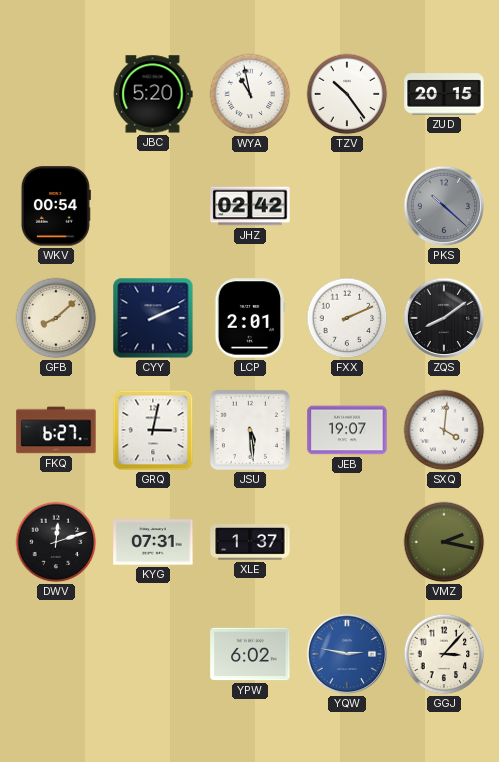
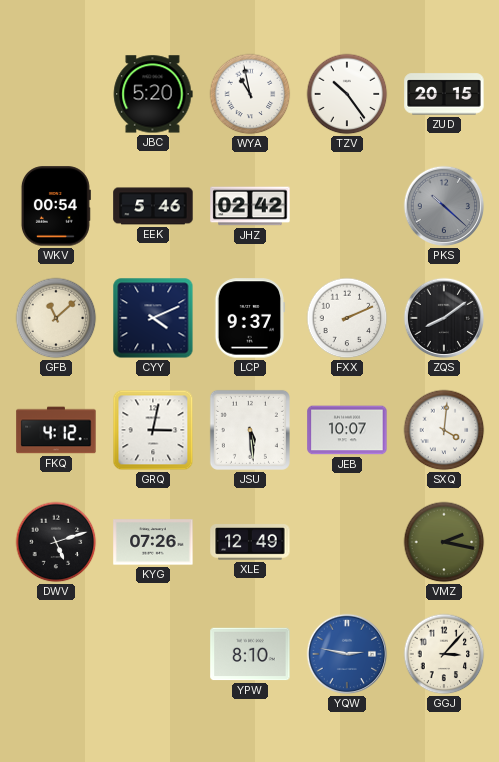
EEK: none -> 5:46
GFB: 8:08 -> 11:08
CYY: 2:11 -> 4:11
LCP: 2:01 -> 9:37
FKQ: 6:27 -> 4:12
JEB: 19:07 -> 10:07
DWV: 12:12 -> 5:12
KYG: 07:31 -> 07:26
XLE: 1:37 -> 12:49
YPW: 6:02 -> 8:10
